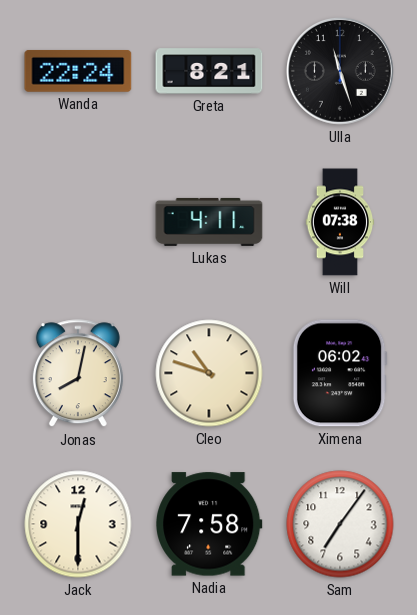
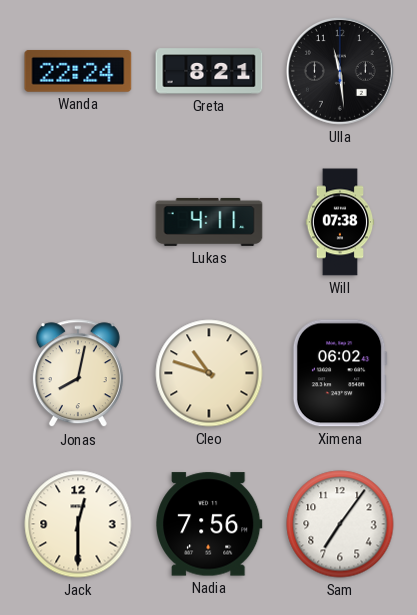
Ulla: 11:27 -> 11:29
Nadia: 7:58 -> 7:56
